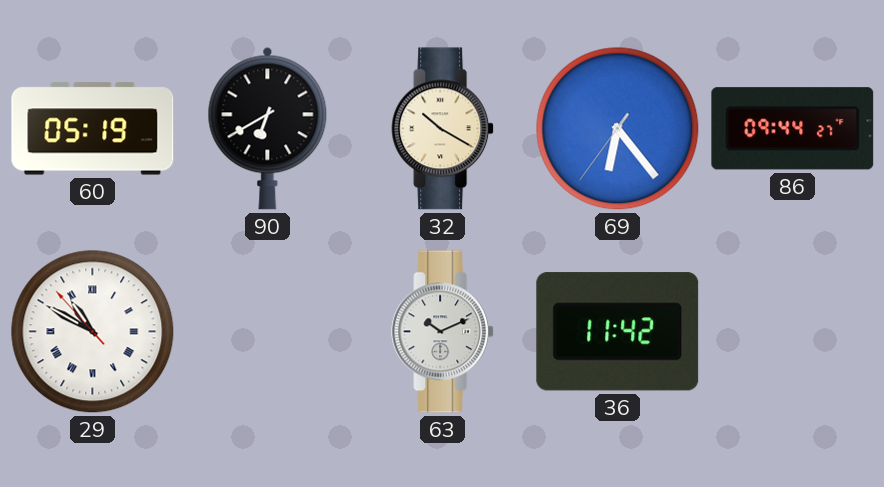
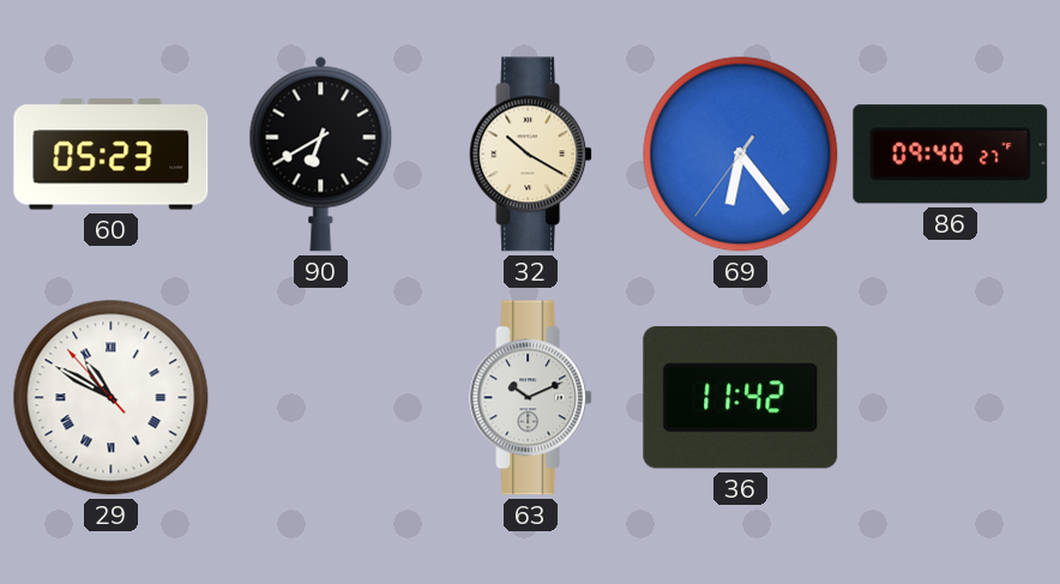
60: 05:19 -> 05:23
86: 09:44 -> 09:40
